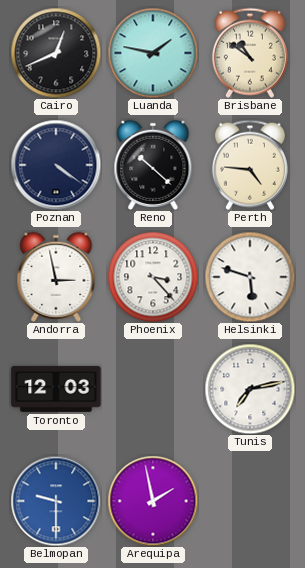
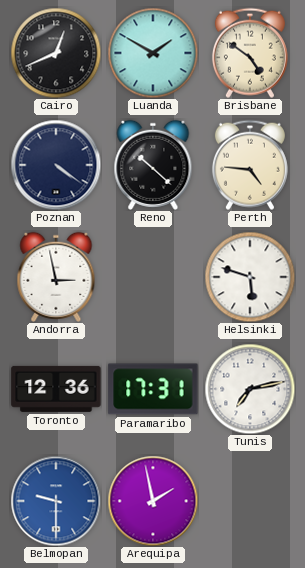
Luanda: 1:47 -> 1:50
Brisbane: 10:51 -> 4:51
Phoenix: 3:23 -> none
Toronto: 12:03 -> 12:36
Paramaribo: none -> 17:31
